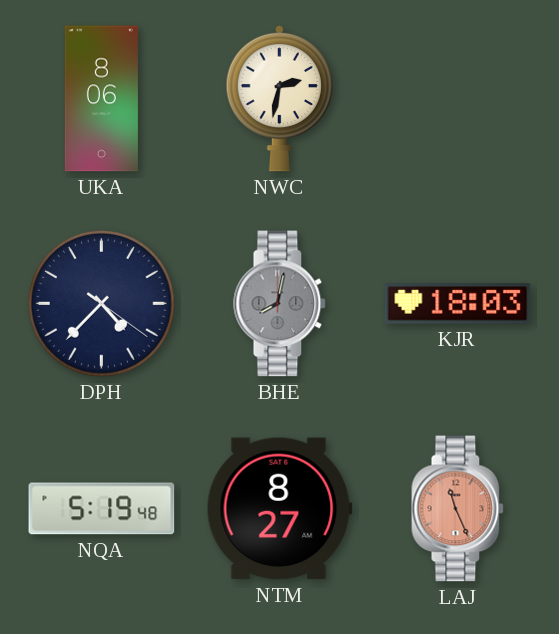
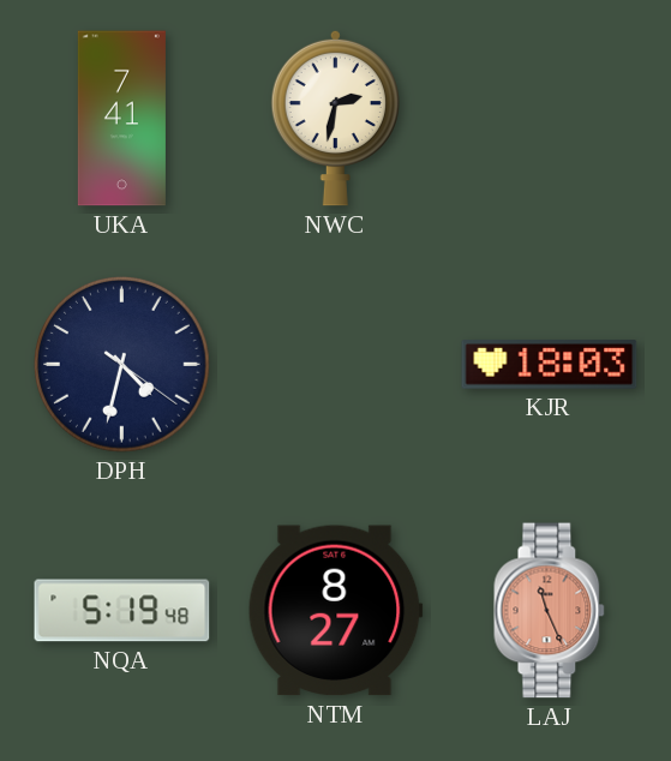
UKA: 8:06 -> 7:41
DPH: 4:37 -> 4:32
BHE: 8:02 -> none
